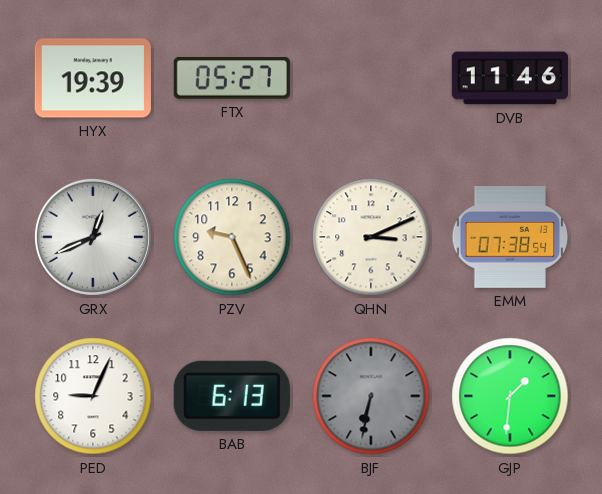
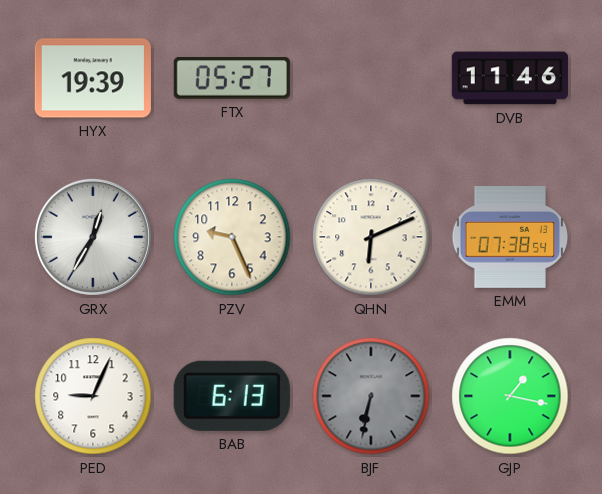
GRX: 12:41 -> 12:35
QHN: 3:11 -> 6:11
GJP: 1:31 -> 1:17
